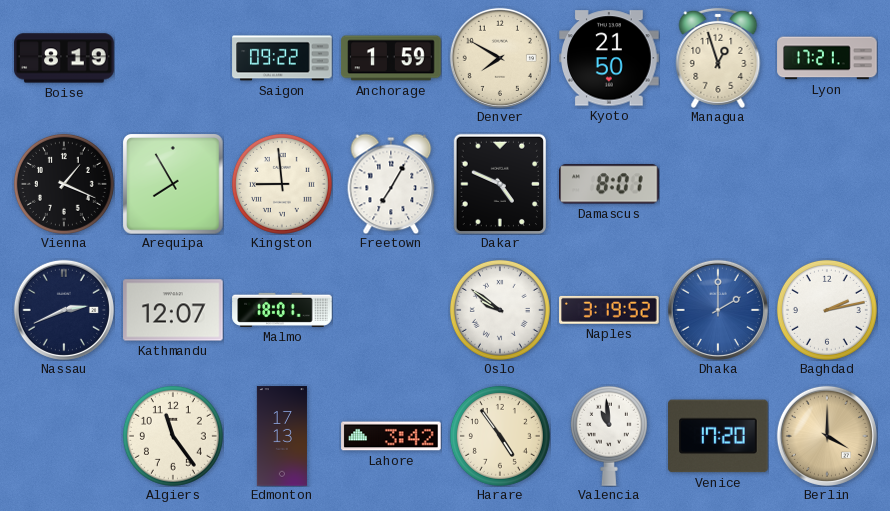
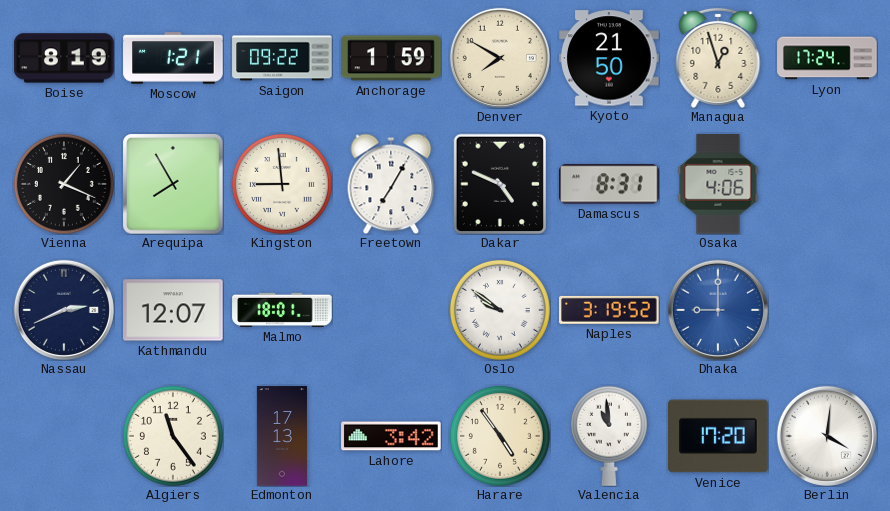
Moscow: none -> 1:21
Lyon: 17:21 -> 17:24
Damascus: 8:01 -> 8:31
Osaka: none -> 4:06
Dhaka: 2:00 -> 9:00
Baghdad: 2:13 -> none
Berlin: 4:00 -> 4:01
Berlin dial: champagne -> white
